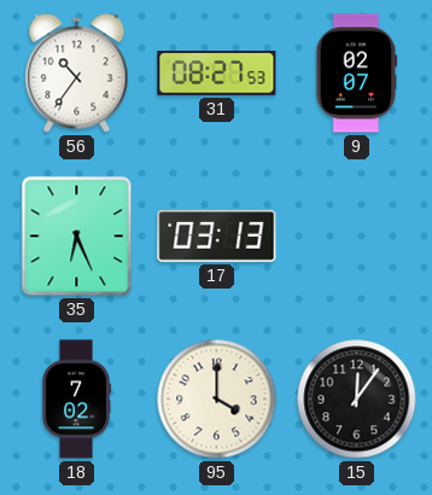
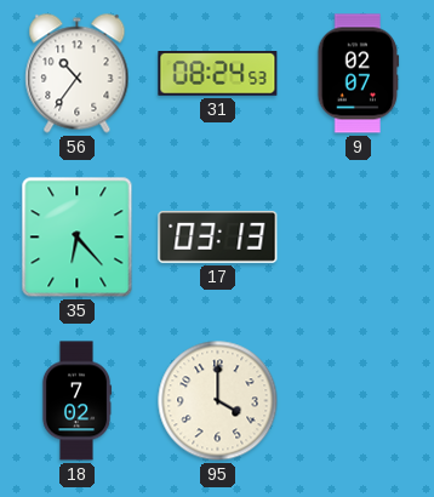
31: 08:27 -> 08:24
35: 6:26 -> 6:23
15: 12:06 -> none
